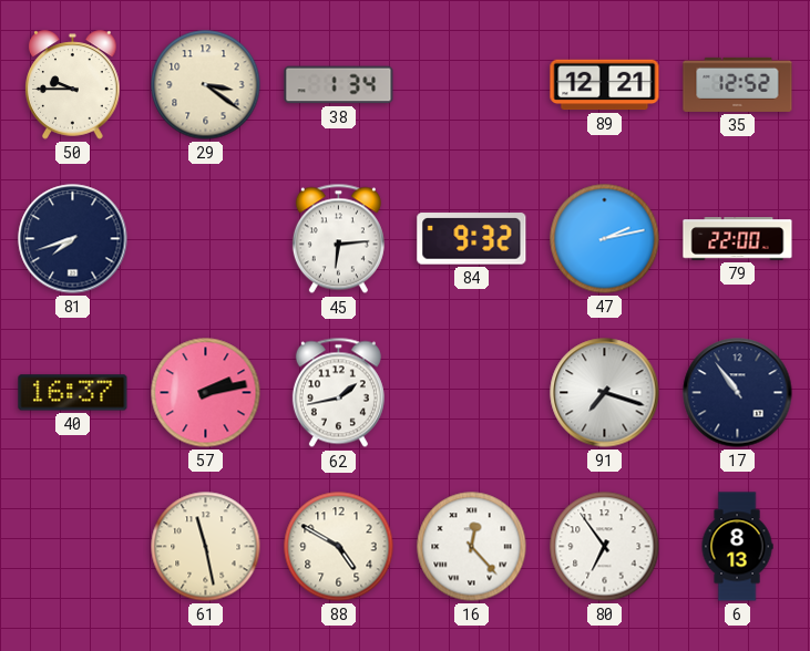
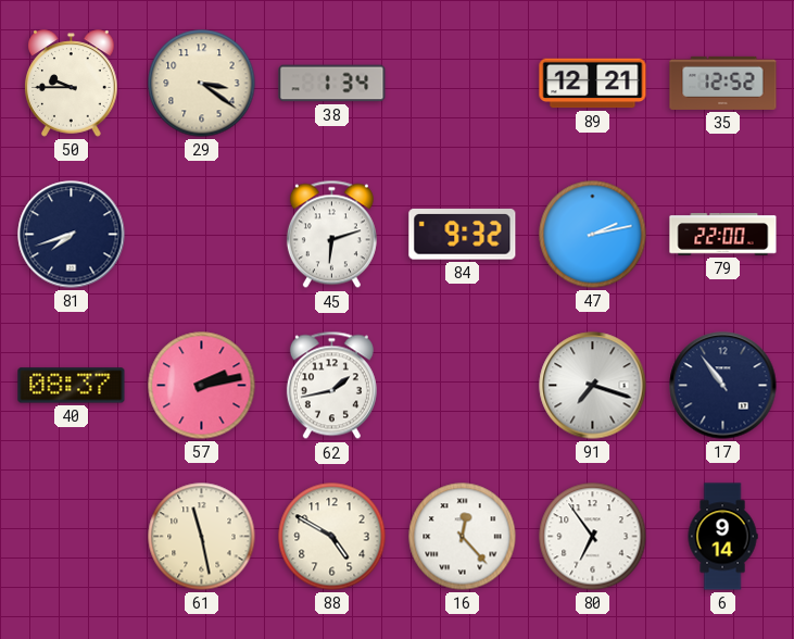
45: 6:14 -> 6:12
40: 16:37 -> 08:37
6: 8:13 -> 9:14
